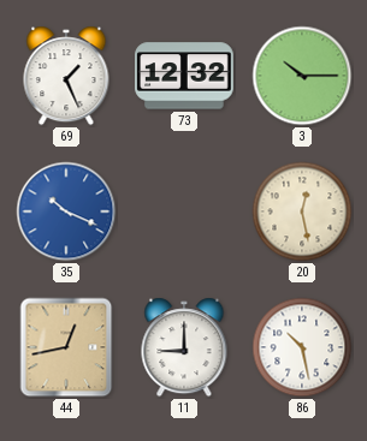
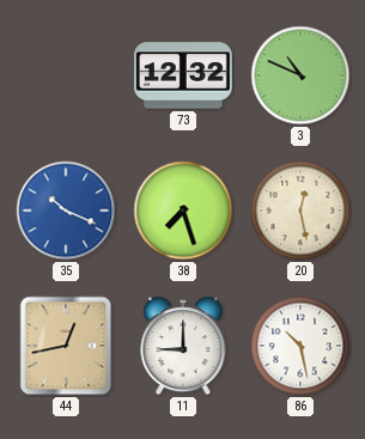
69: 1:26 -> none
3: 10:15 -> 10:49
38: none -> 7:27
